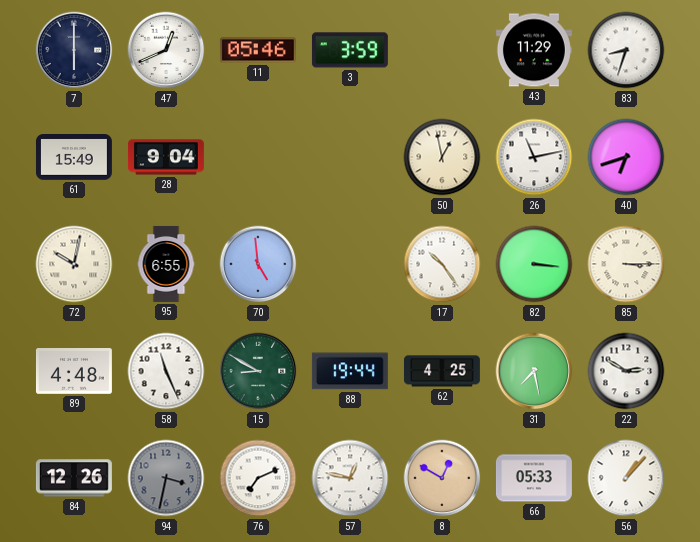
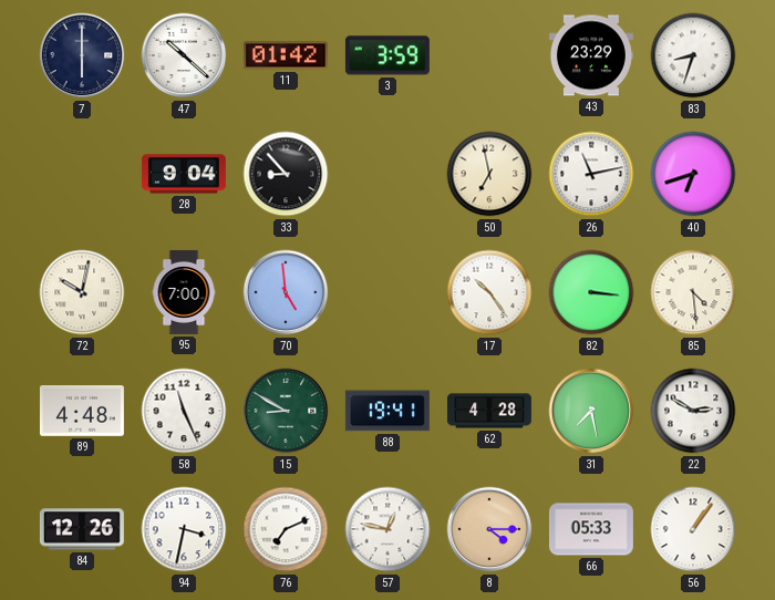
47: 12:41 -> 10:22
11: 05:46 -> 01:42
43: 11:29 -> 23:29
61: 15:49 -> none
33: none -> 8:53
50: 12:58 -> 6:58
95: 6:55 -> 7:00
85: 3:15 -> 4:29
88: 19:44 -> 19:41
62: 4:25 -> 4:28
94 dial: grey -> white
8: 12:50 -> 4:15
56: 1:07 -> 1:06
